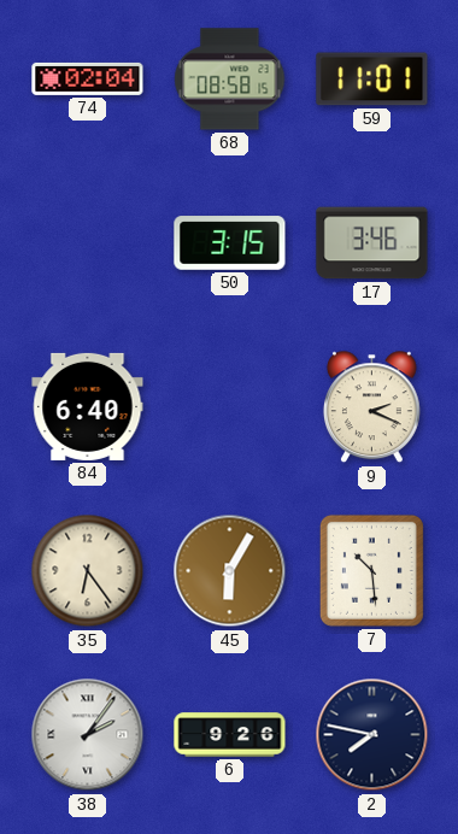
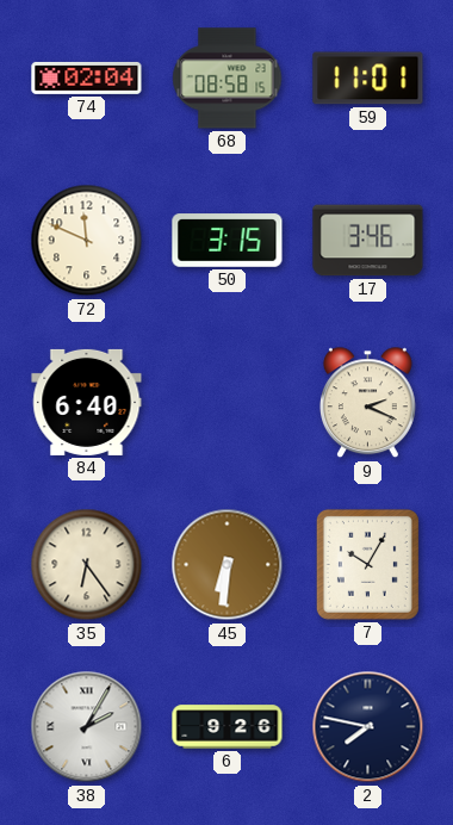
72: none -> 11:49
45: 6:05 -> 6:31
7: 10:29 -> 10:05
38: 2:06 -> 2:05
